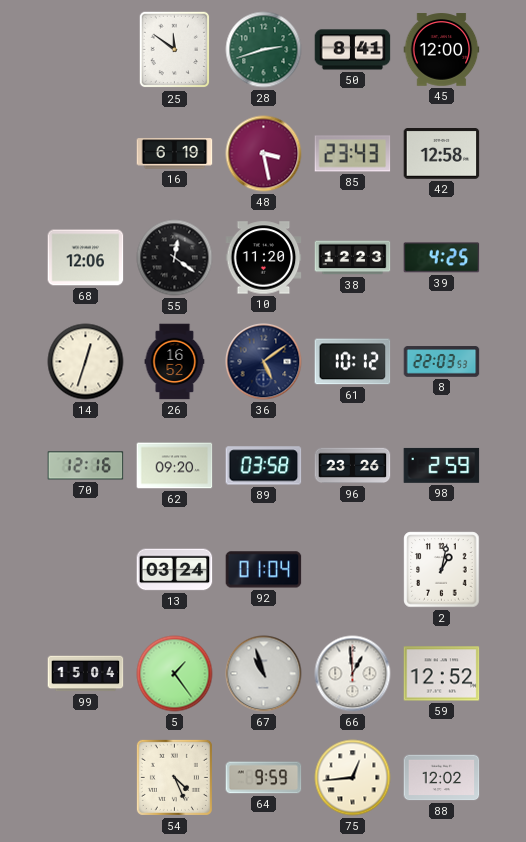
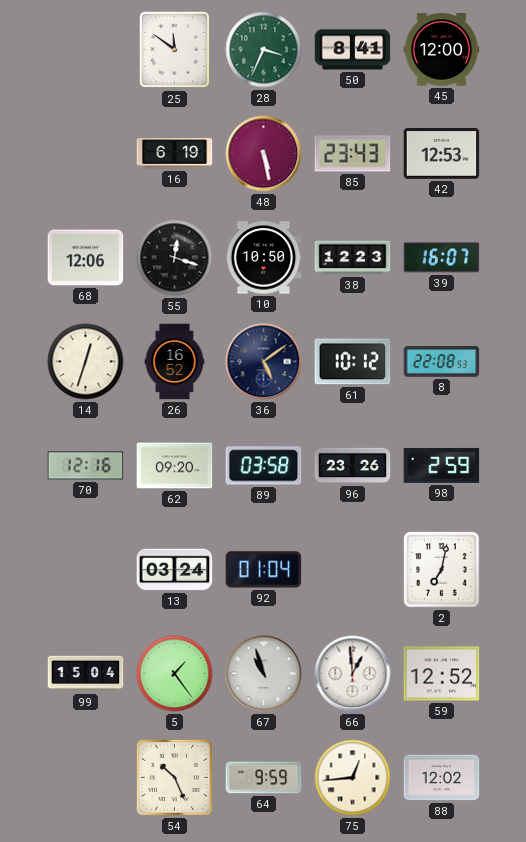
28: 2:42 -> 3:34
48: 3:28 -> 5:28
42: 12:58 -> 12:53
55: 12:21 -> 12:18
10: 11:20 -> 10:50
39: 4:25 -> 16:07
8: 22:03 -> 22:08
2: 1:02 -> 7:02
54: 4:26 -> 10:26
